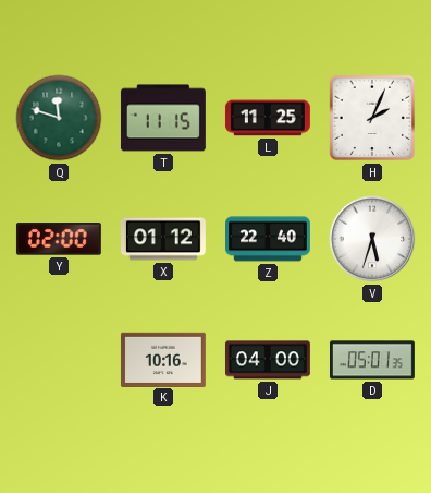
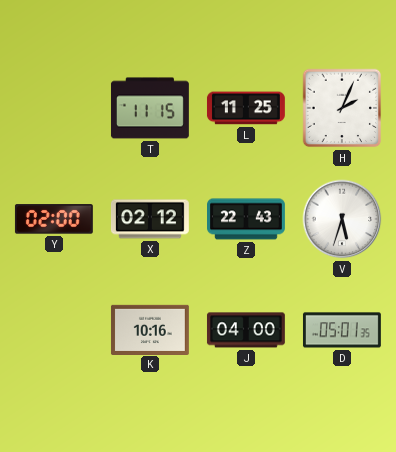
Q: 11:48 -> none
X: 01:12 -> 02:12
Z: 22:40 -> 22:43
